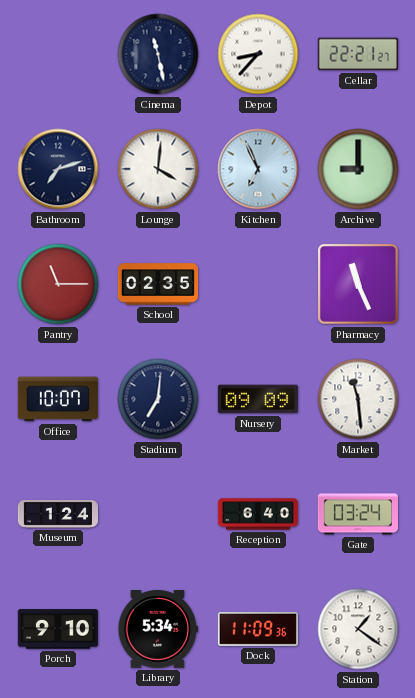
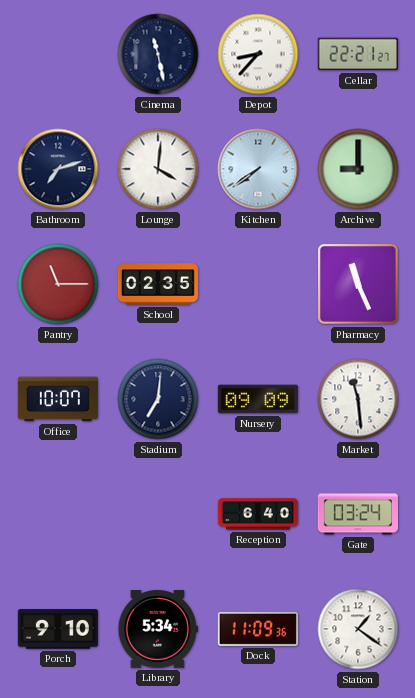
Kitchen: 6:56 -> 7:39
Museum: 1:24 -> none
